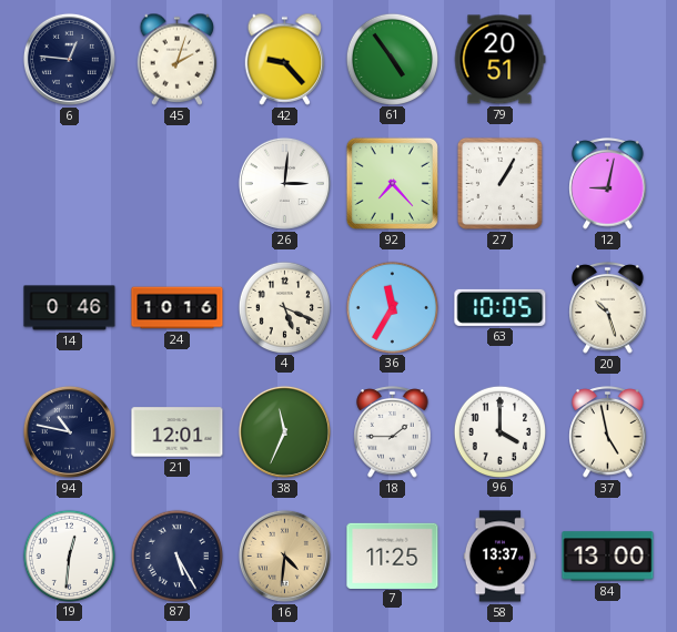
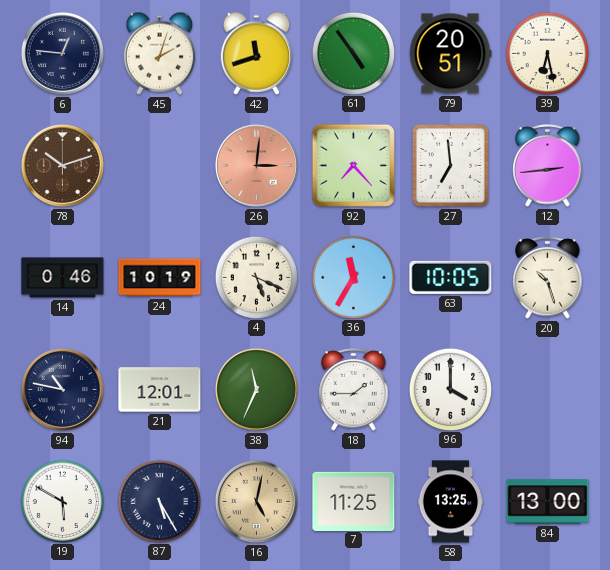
42: 9:23 -> 11:42
39: none -> 6:28
78: none -> 10:12
26 dial: white -> salmon
27: 1:05 -> 6:59
12: 9:02 -> 2:44
24: 10:16 -> 10:19
37: 4:58 -> none
19: 12:31 -> 5:50
16: 4:31 -> 5:02
58: 13:37 -> 13:25
